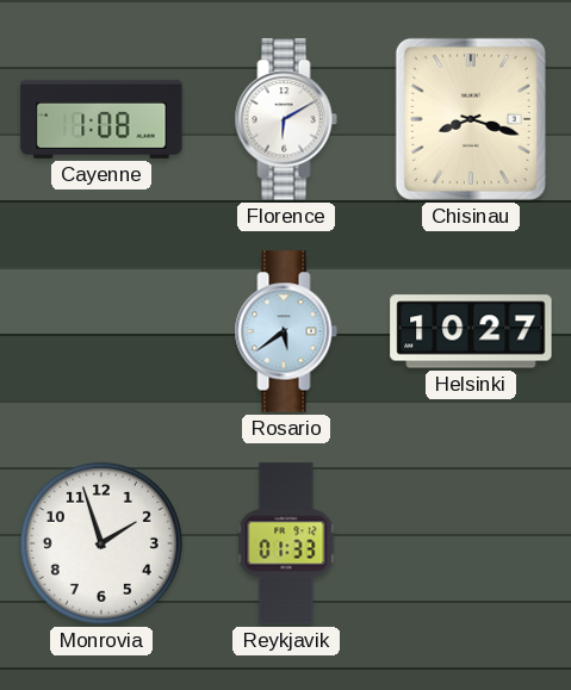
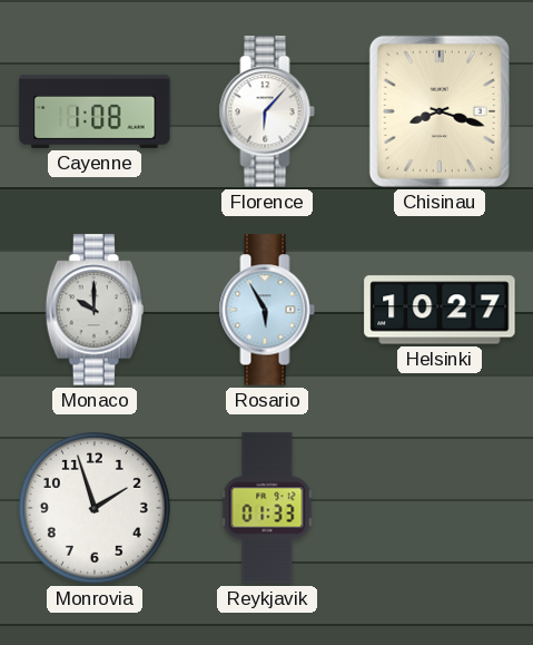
Florence: 6:10 -> 6:07
Monaco: none -> 10:00
Rosario: 5:39 -> 5:55
